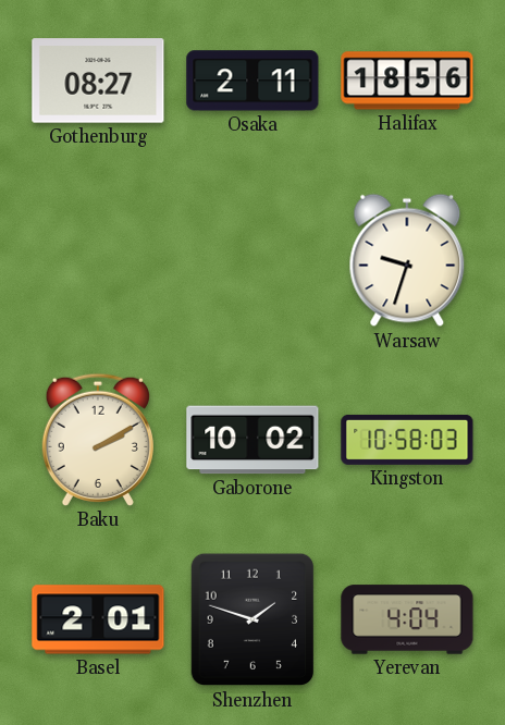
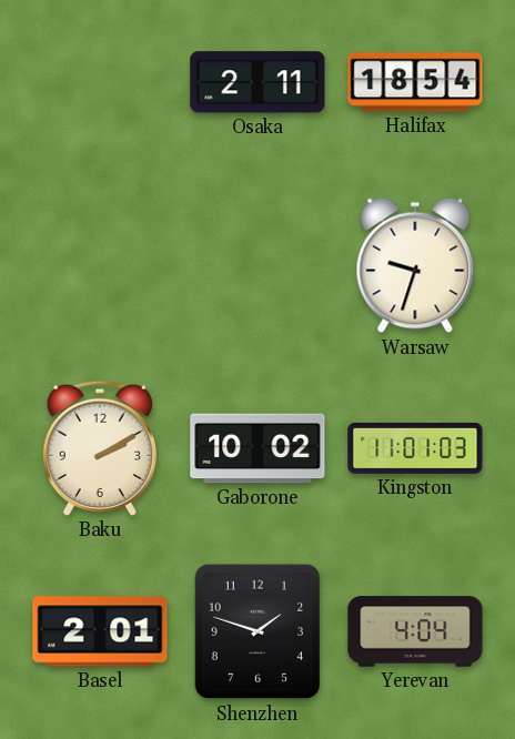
Gothenburg: 08:27 -> none
Halifax: 18:56 -> 18:54
Kingston: 10:58 -> 11:01
